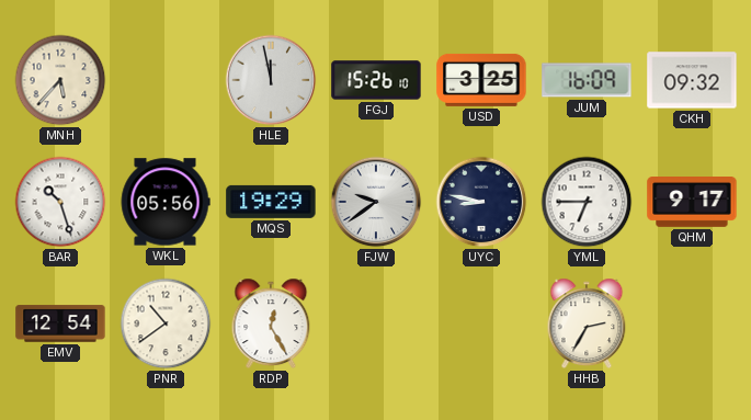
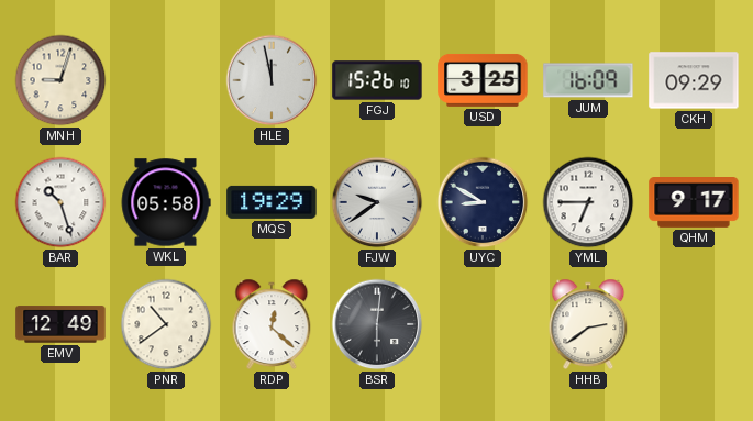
MNH: 5:37 -> 9:03
CKH: 09:32 -> 09:29
WKL: 05:56 -> 05:58
UYC: 8:47 -> 8:50
EMV: 12:54 -> 12:49
RDP: 12:25 -> 12:22
BSR: none -> 6:01
HHB: 2:35 -> 2:39
